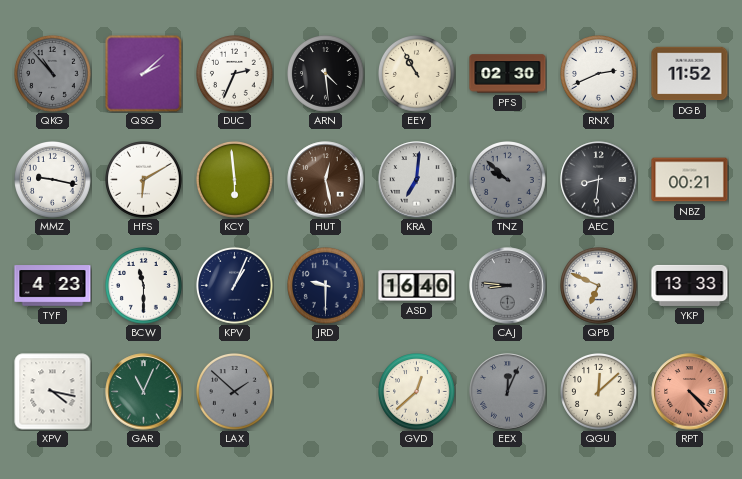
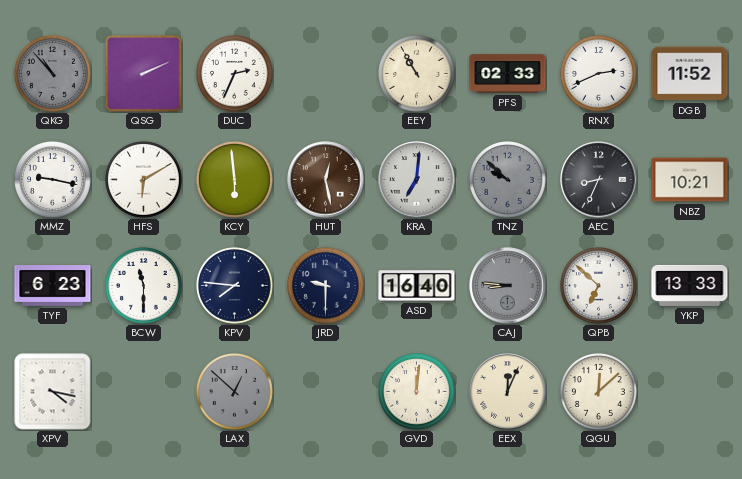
QSG: 2:08 -> 2:11
ARN: 4:29 -> none
PFS: 02:30 -> 02:33
AEC: 8:31 -> 8:34
NBZ: 00:21 -> 10:21
TYF: 4:23 -> 6:23
KPV: 1:04 -> 7:46
QPB: 6:49 -> 6:52
GAR: 11:04 -> none
LAX: 1:52 -> 12:52
GVD: 12:38 -> 12:01
EEX dial: grey -> cream
RPT: 4:23 -> none
